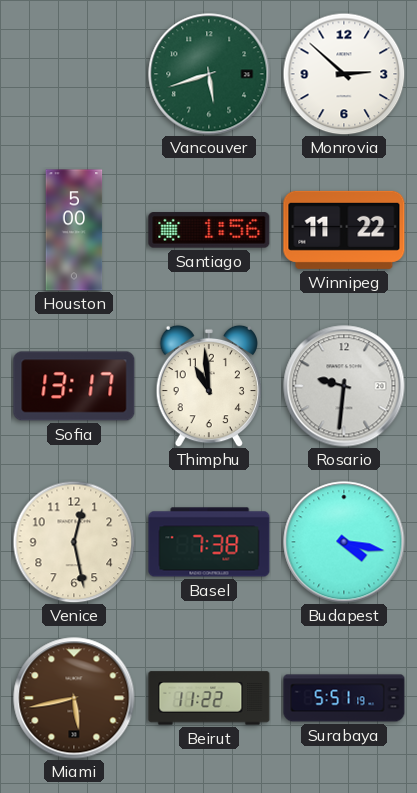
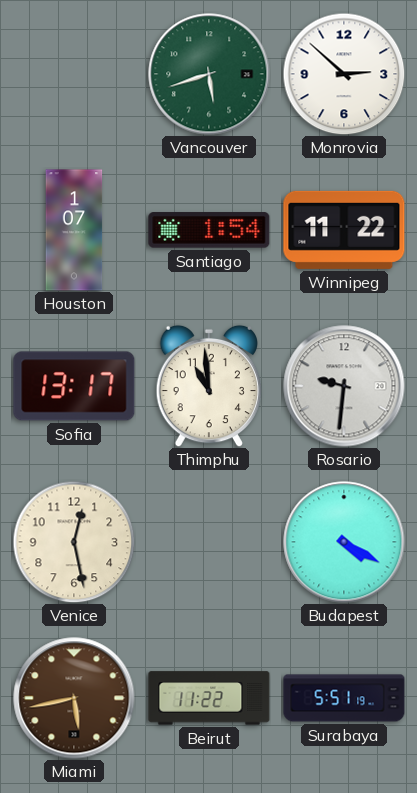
Houston: 5:00 -> 1:07
Santiago: 1:56 -> 1:54
Basel: 7:38 -> none
Budapest: 4:17 -> 4:20
